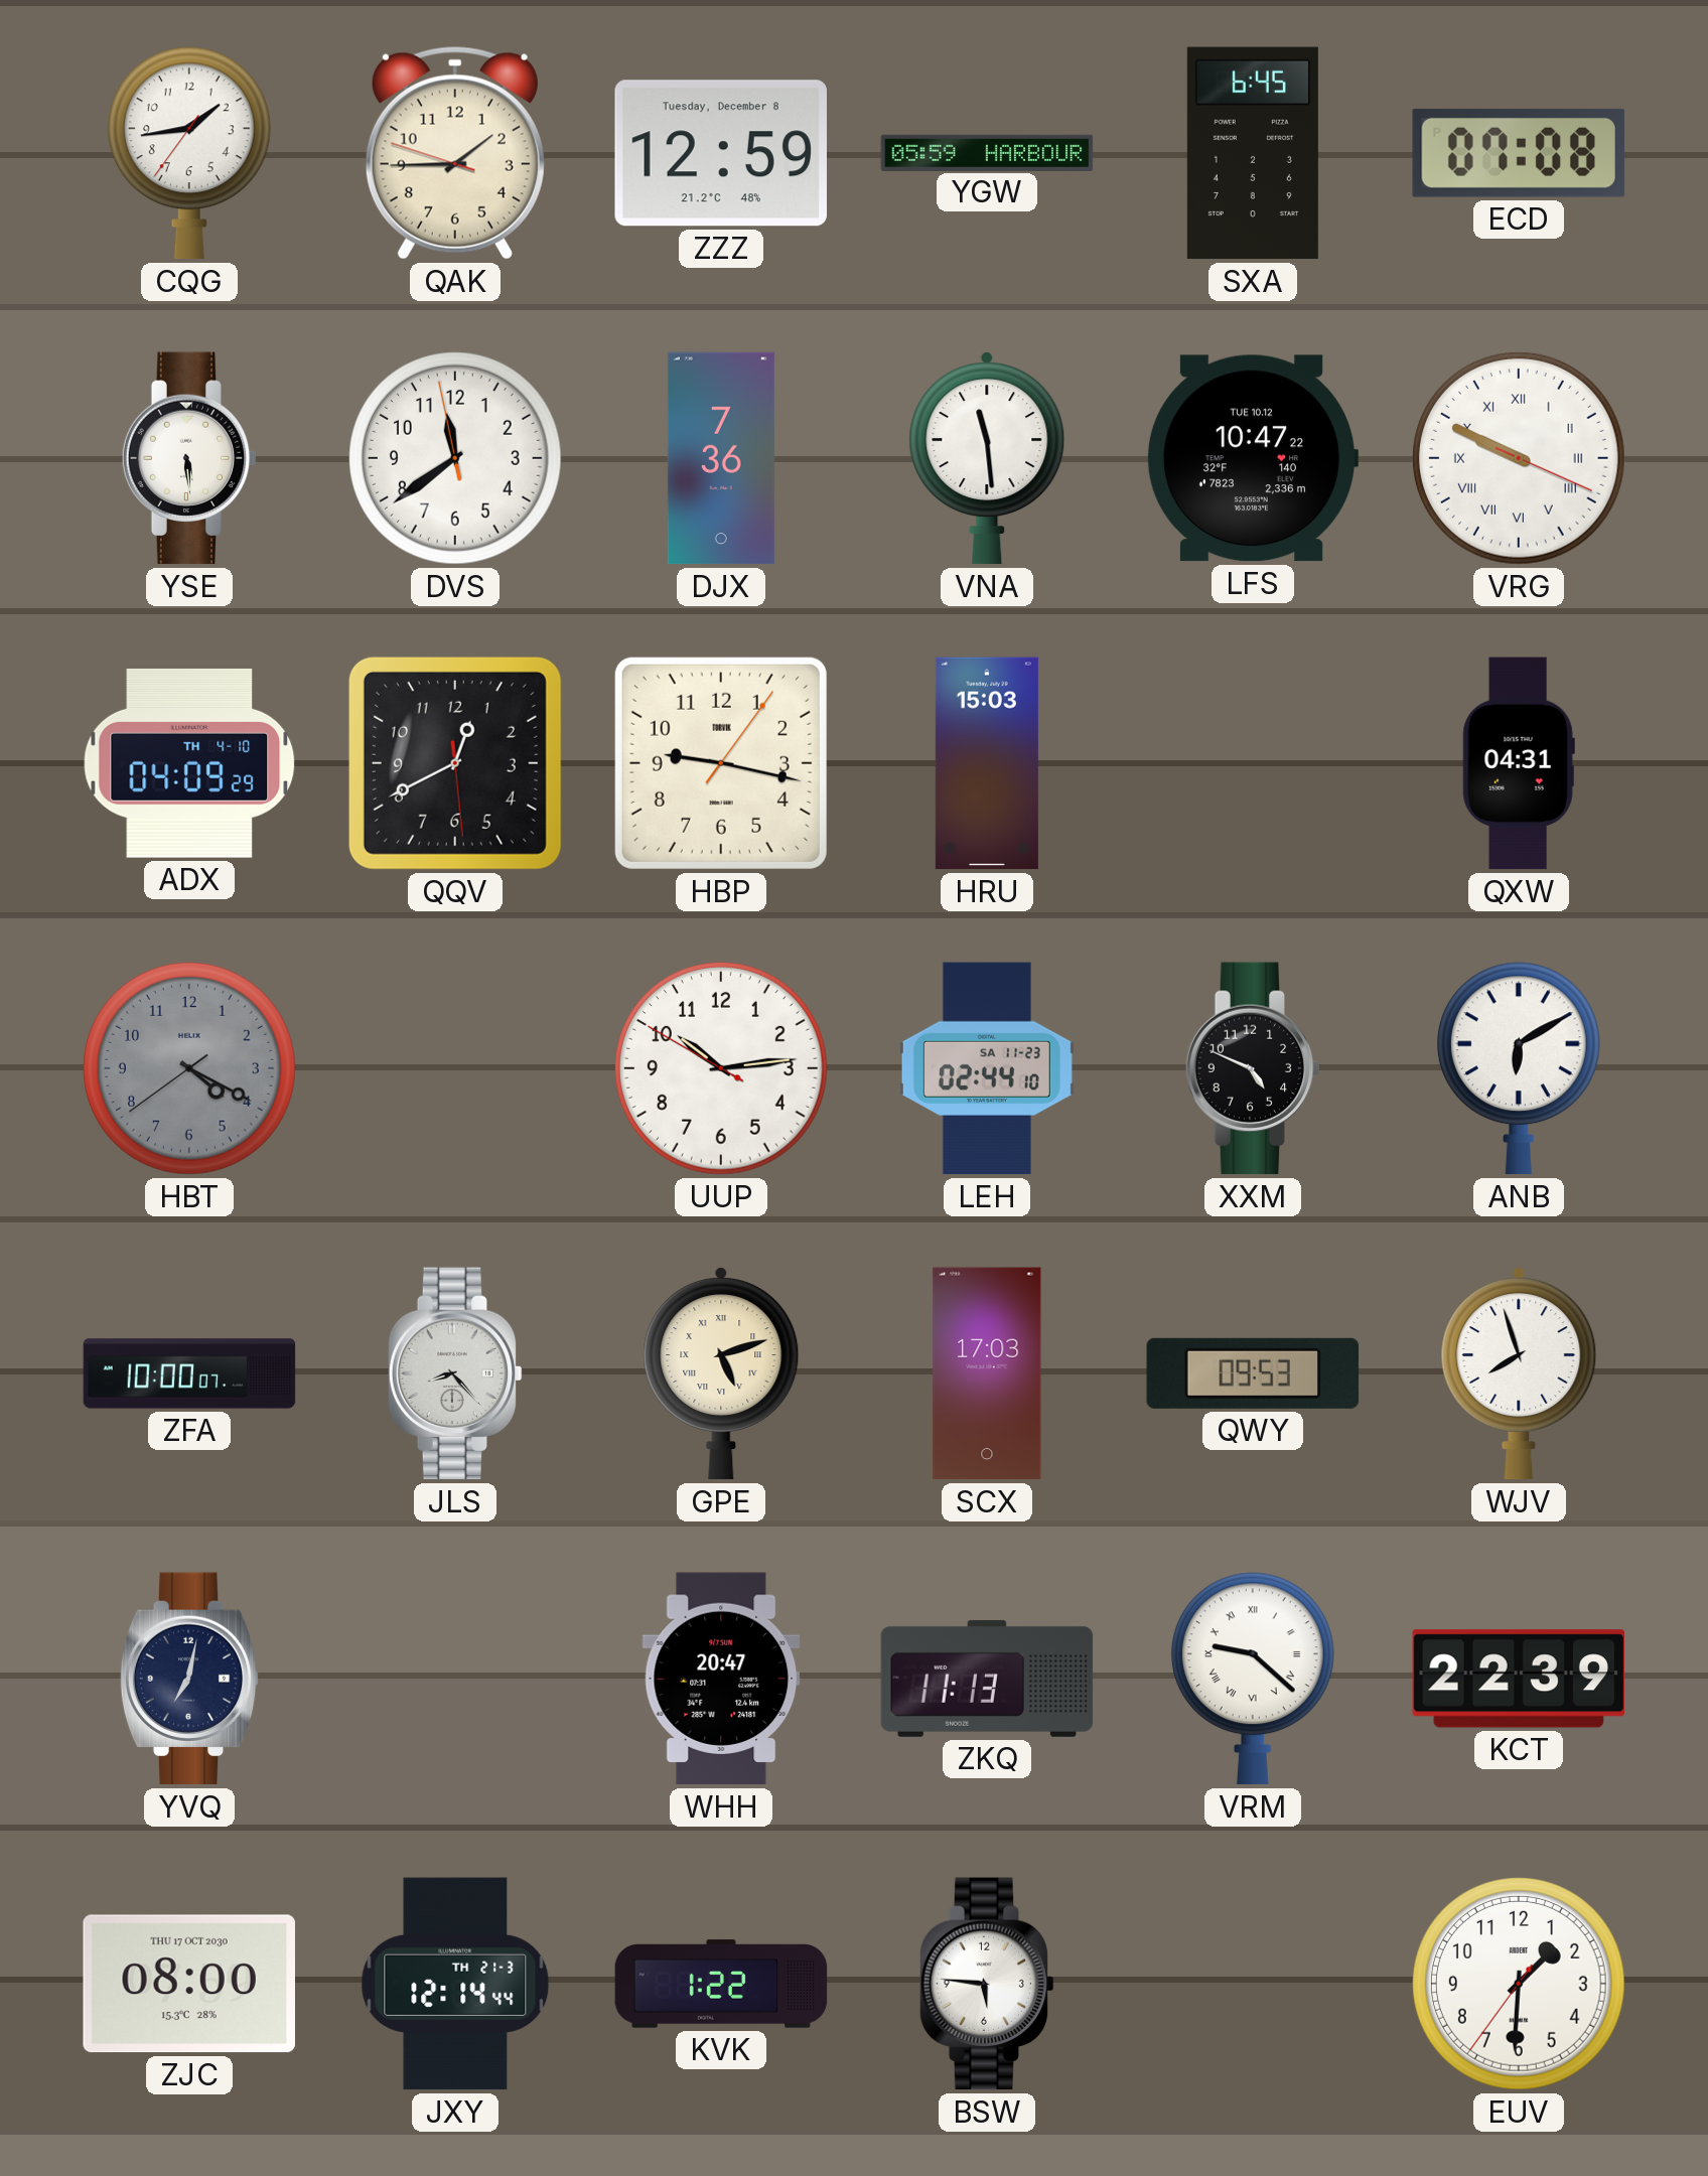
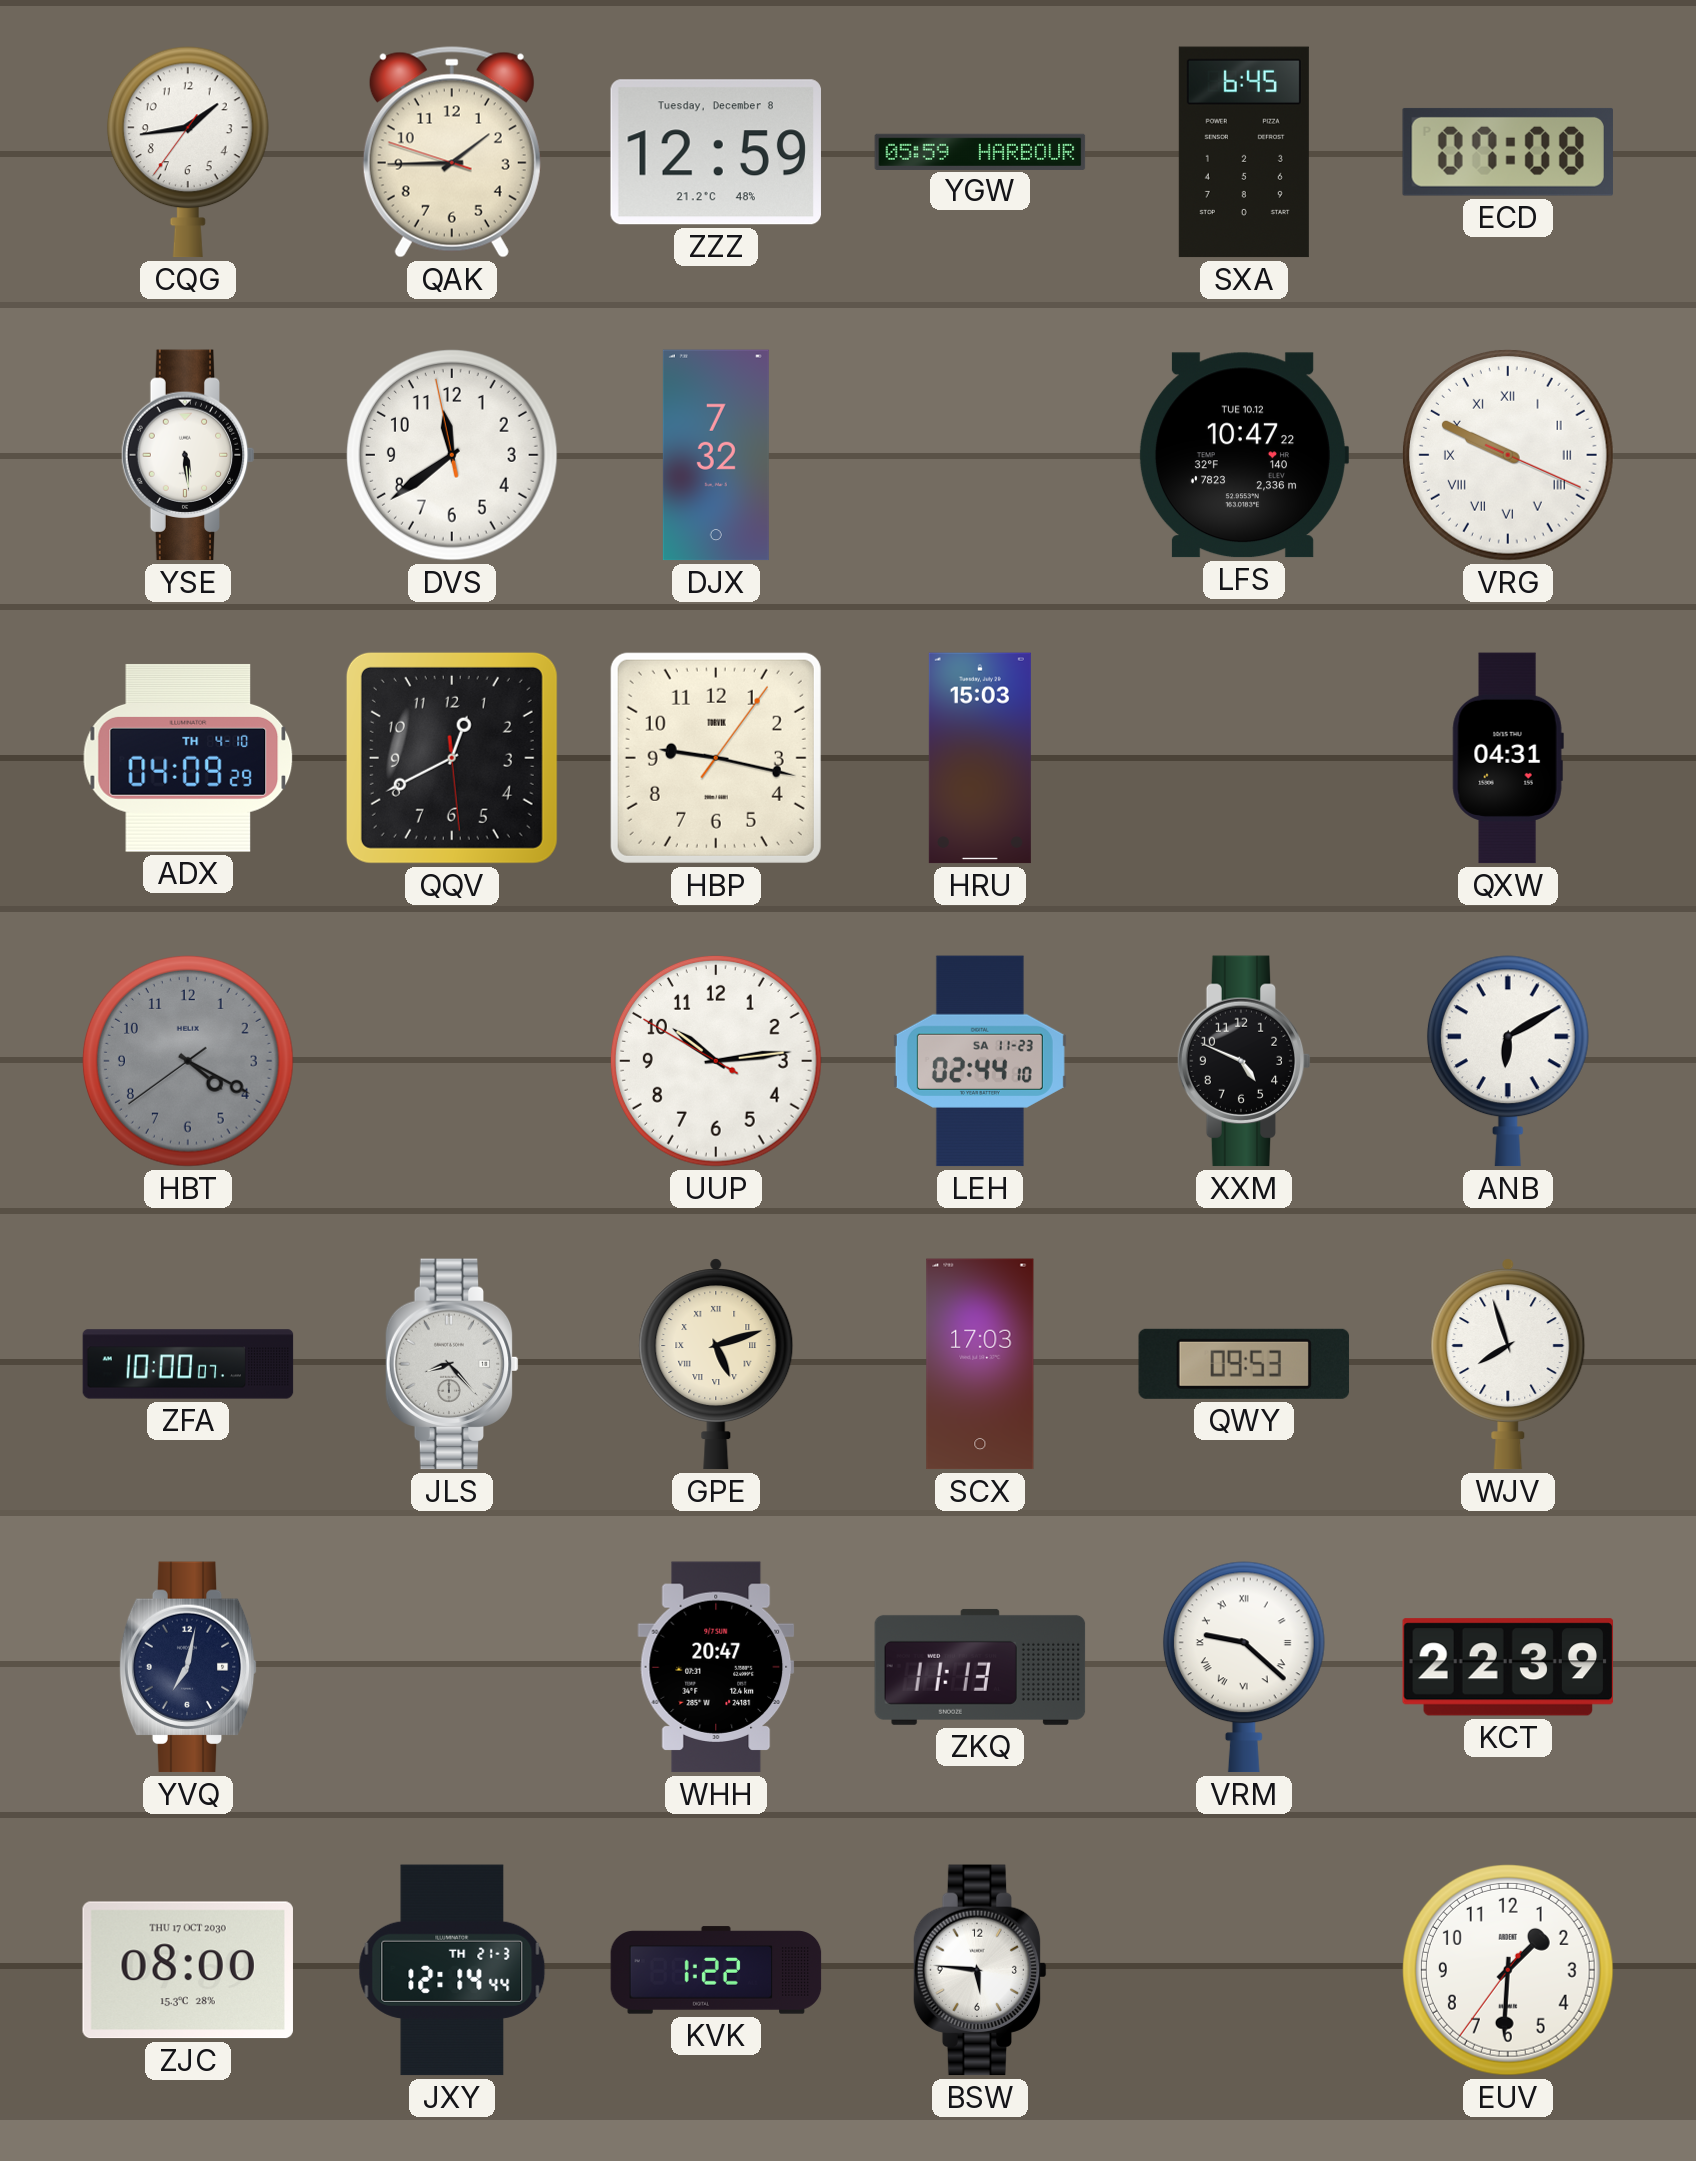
DJX: 7:36 -> 7:32
VNA: 11:29 -> none
